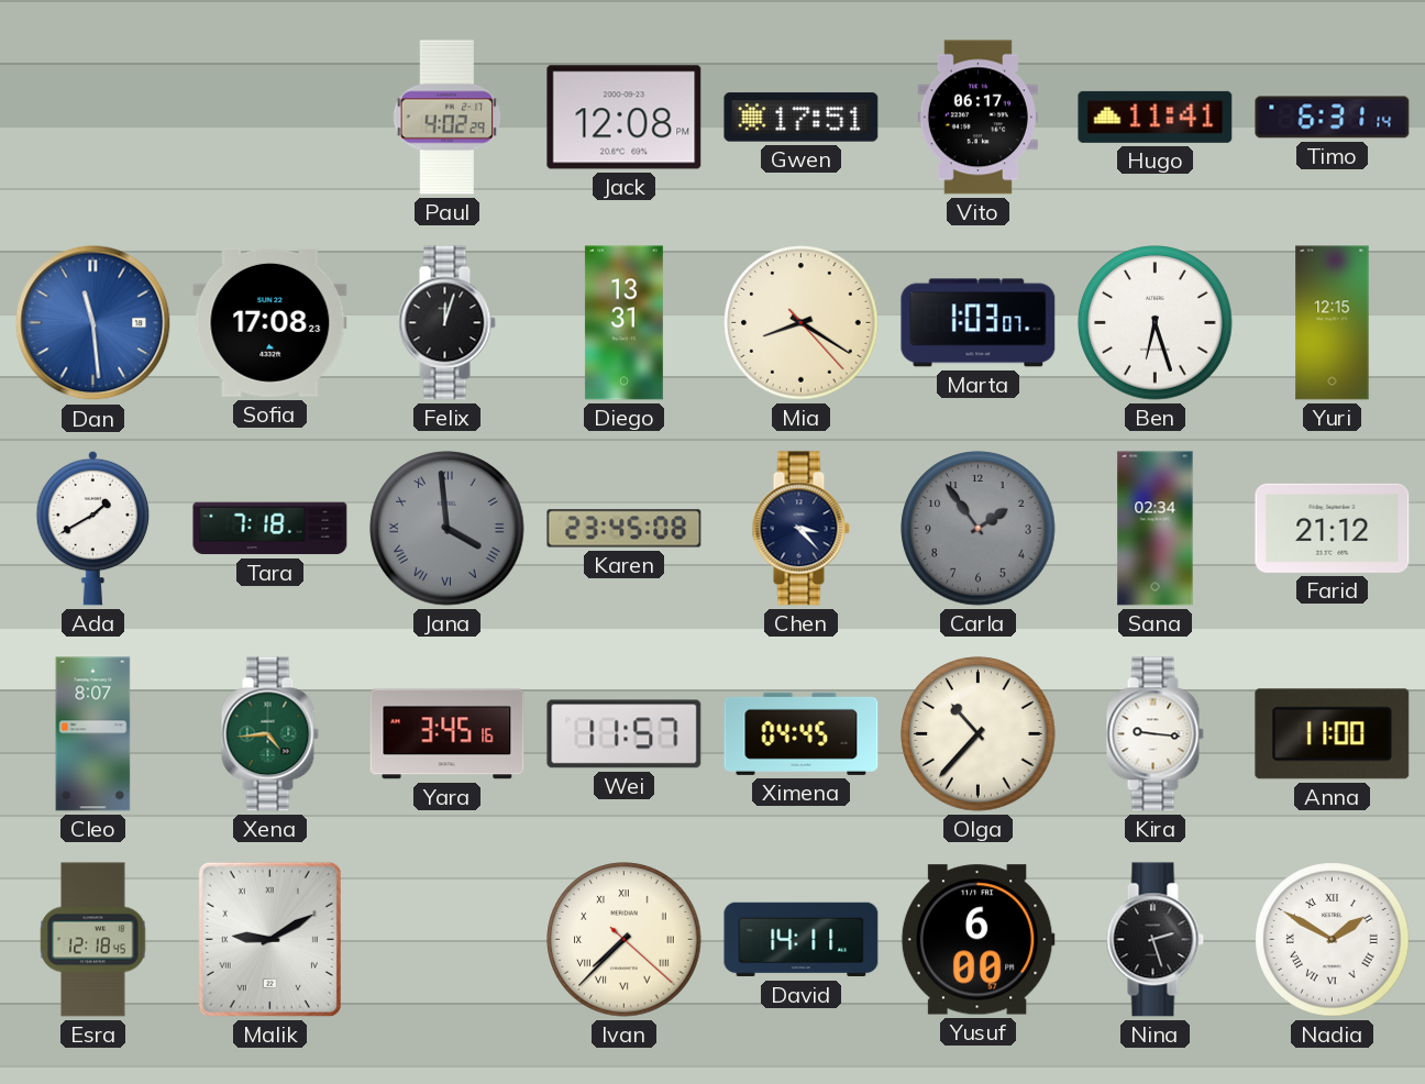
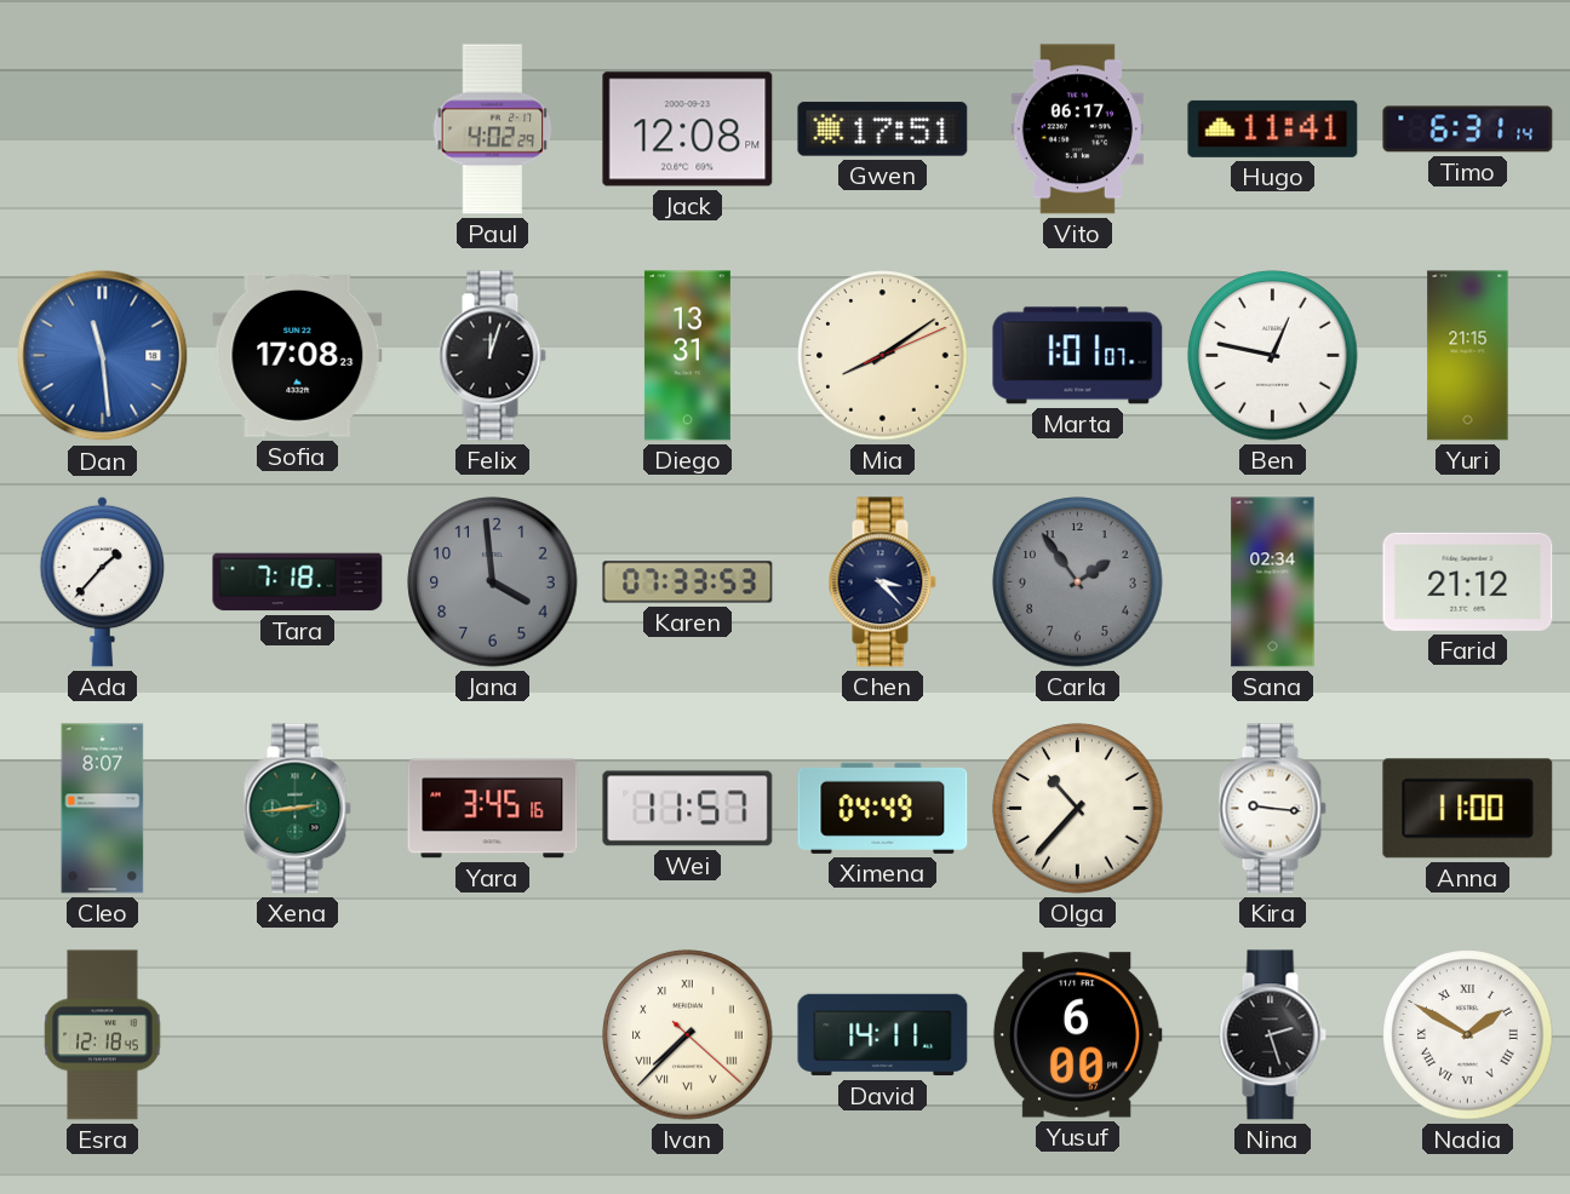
Mia: 8:20 -> 8:09
Marta: 1:03 -> 1:01
Ben: 6:27 -> 12:47
Yuri: 12:15 -> 21:15
Ada: 1:40 -> 1:37
Jana numerals: Roman -> Arabic
Karen: 23:45 -> 07:33
Xena: 4:44 -> 2:44
Ximena: 04:45 -> 04:49
Malik: 9:10 -> none
